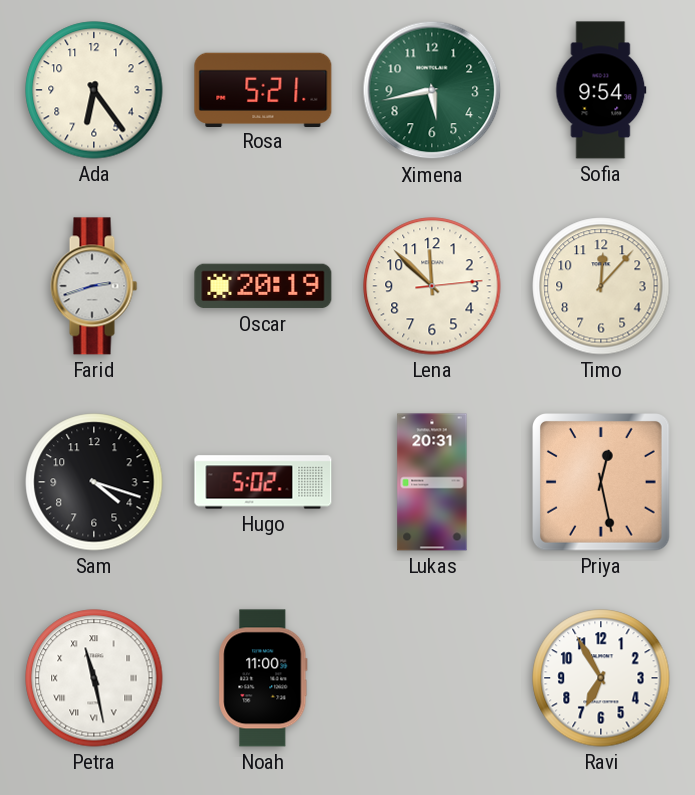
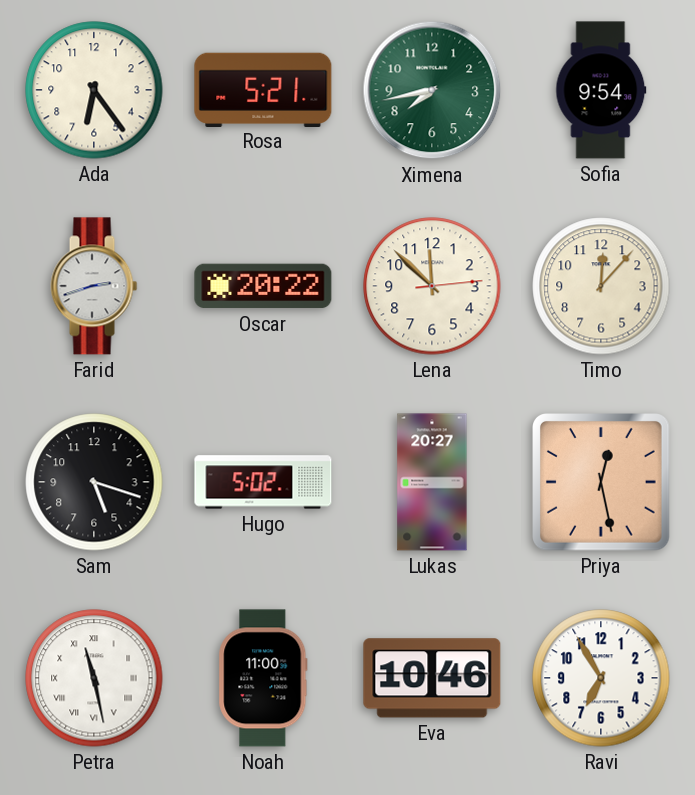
Ximena: 5:43 -> 7:43
Oscar: 20:19 -> 20:22
Sam: 4:18 -> 5:18
Lukas: 20:31 -> 20:27
Eva: none -> 10:46
